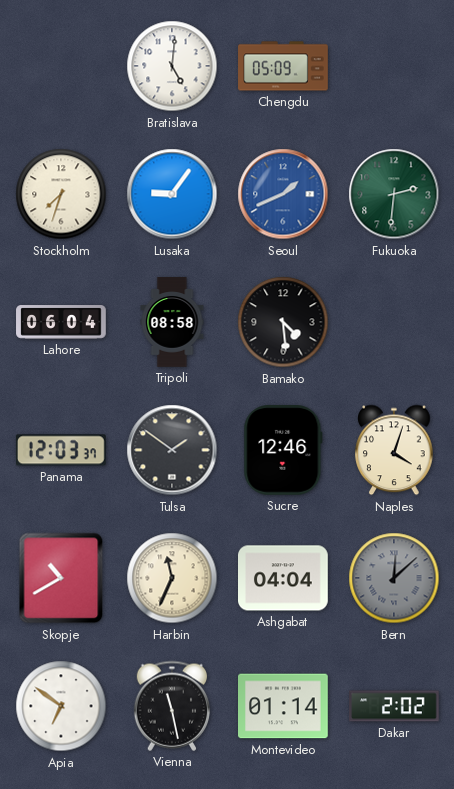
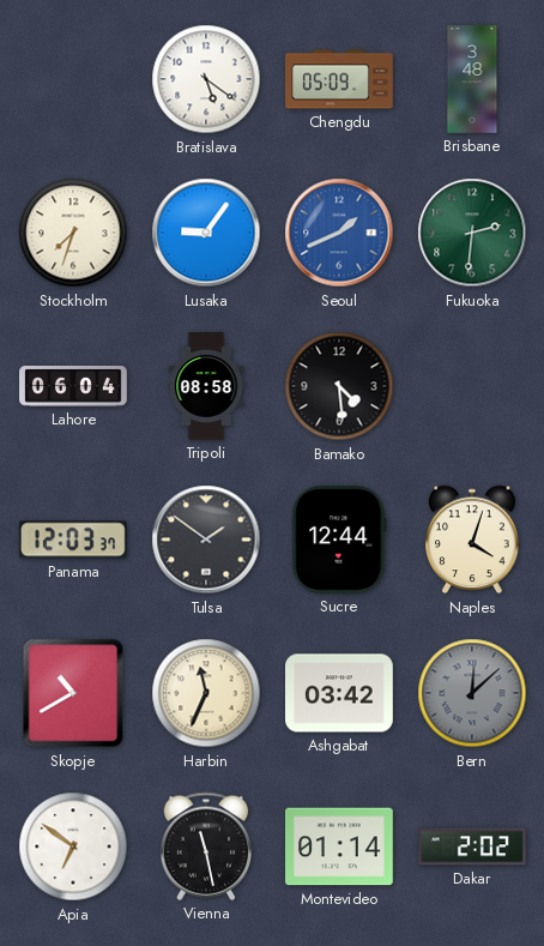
Bratislava: 5:01 -> 5:21
Brisbane: none -> 3:48
Sucre: 12:46 -> 12:44
Ashgabat: 04:04 -> 03:42
